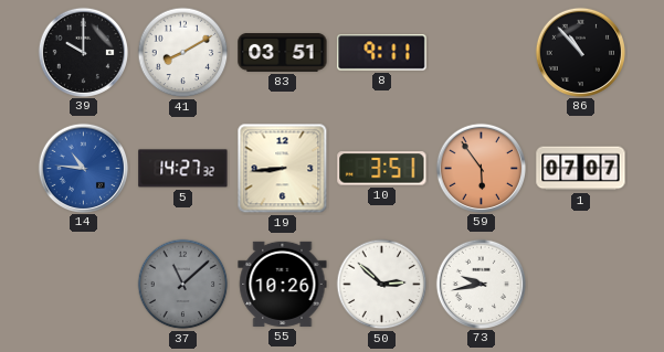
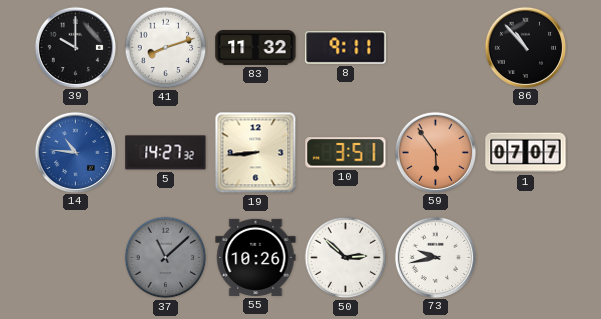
41: 8:10 -> 8:12
83: 03:51 -> 11:32
